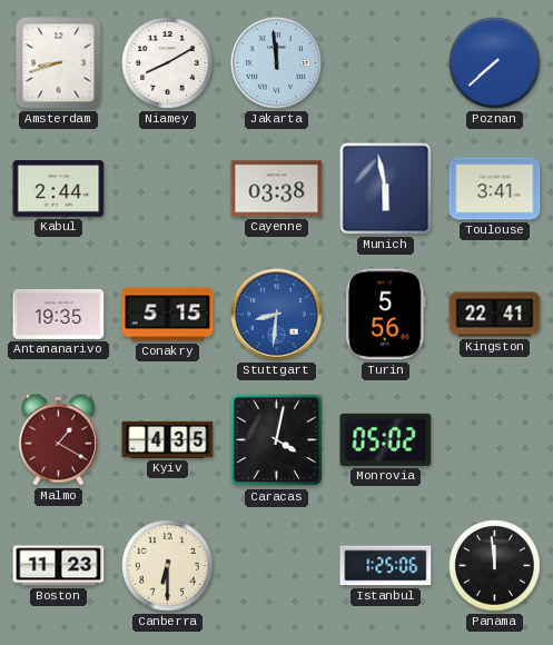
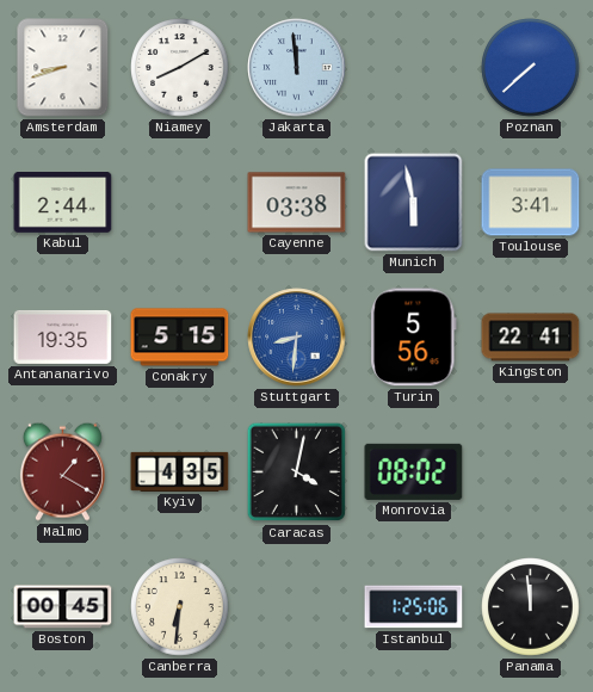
Monrovia: 05:02 -> 08:02
Boston: 11:23 -> 00:45
Canberra: 6:30 -> 6:31
